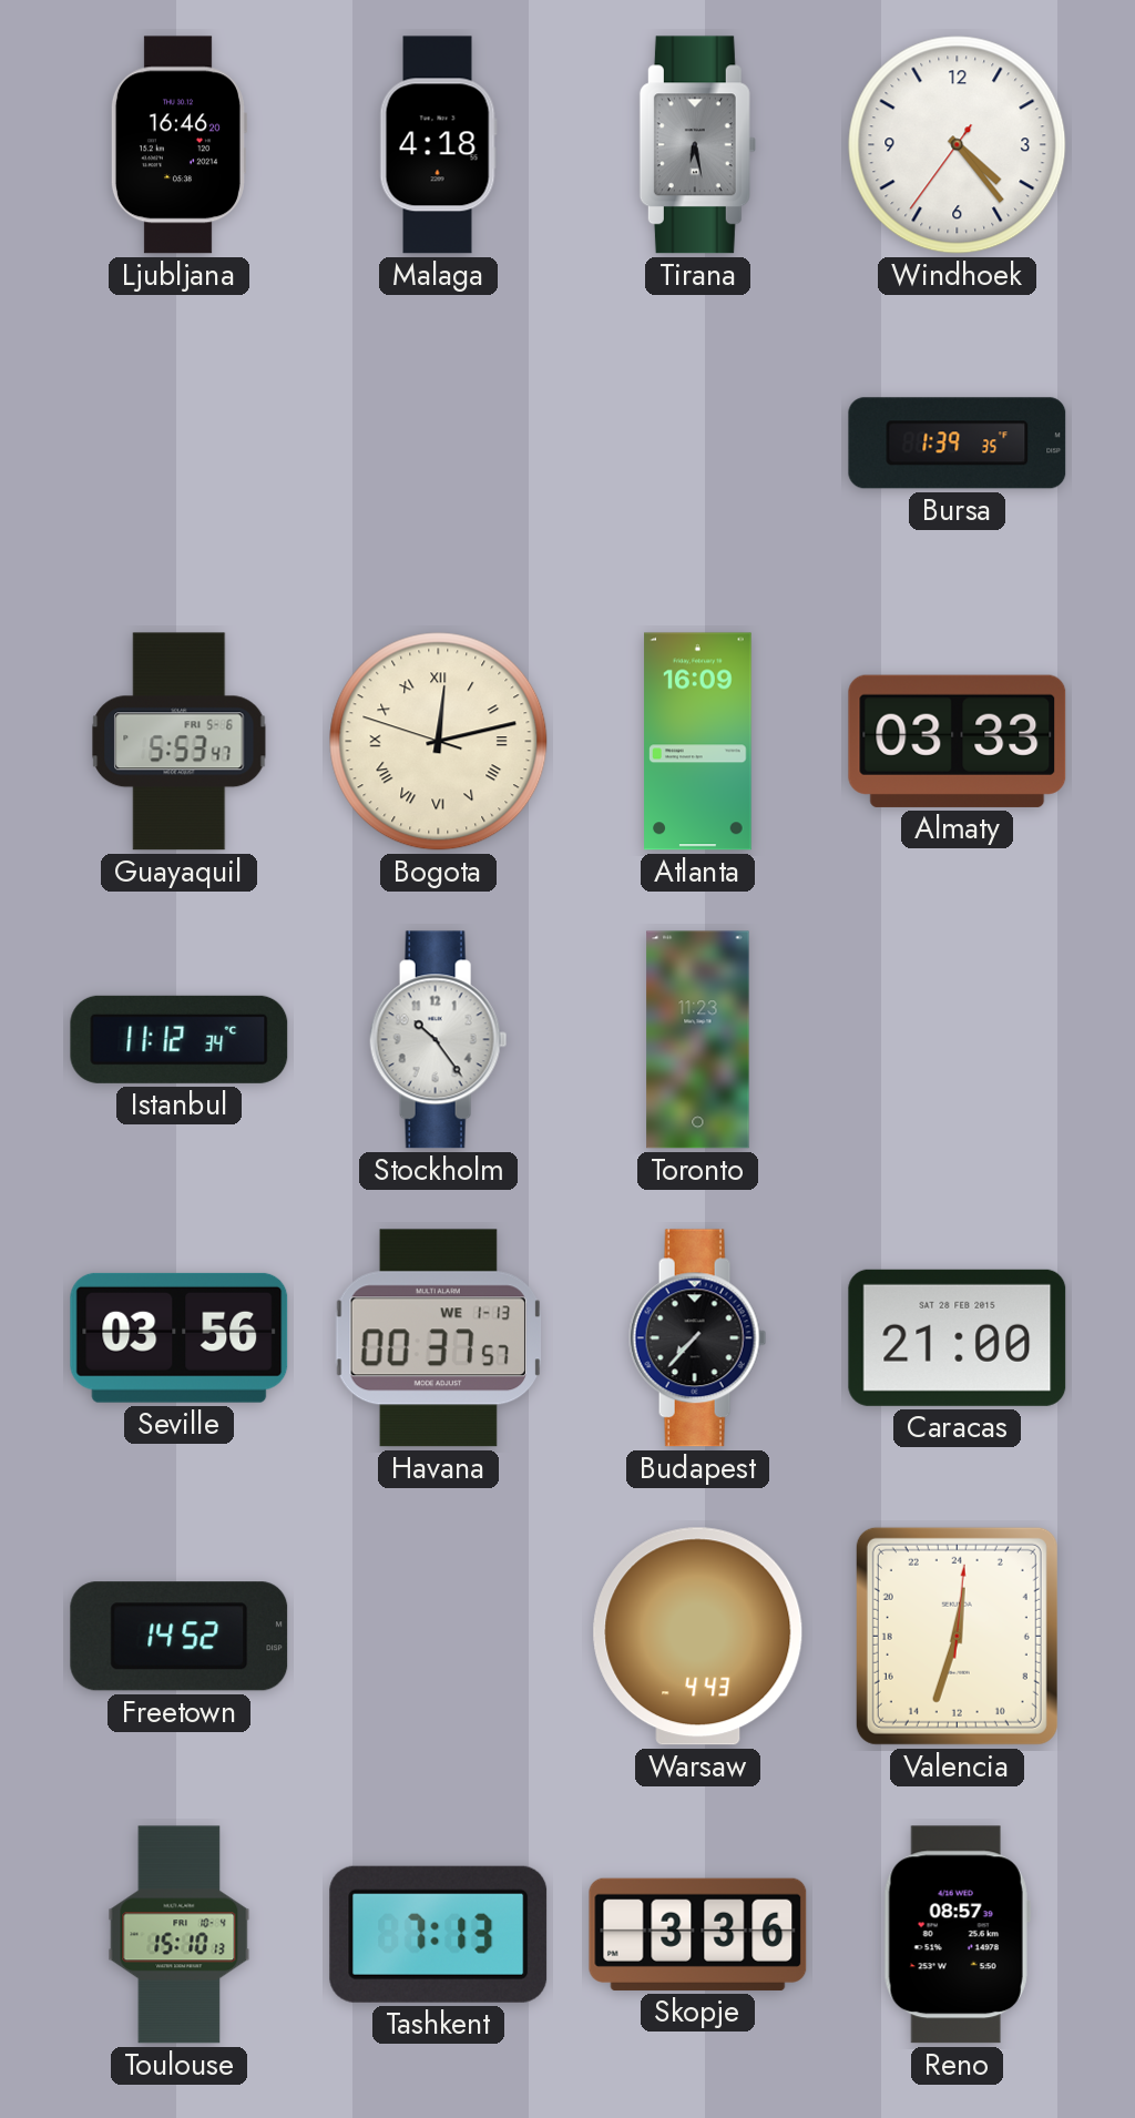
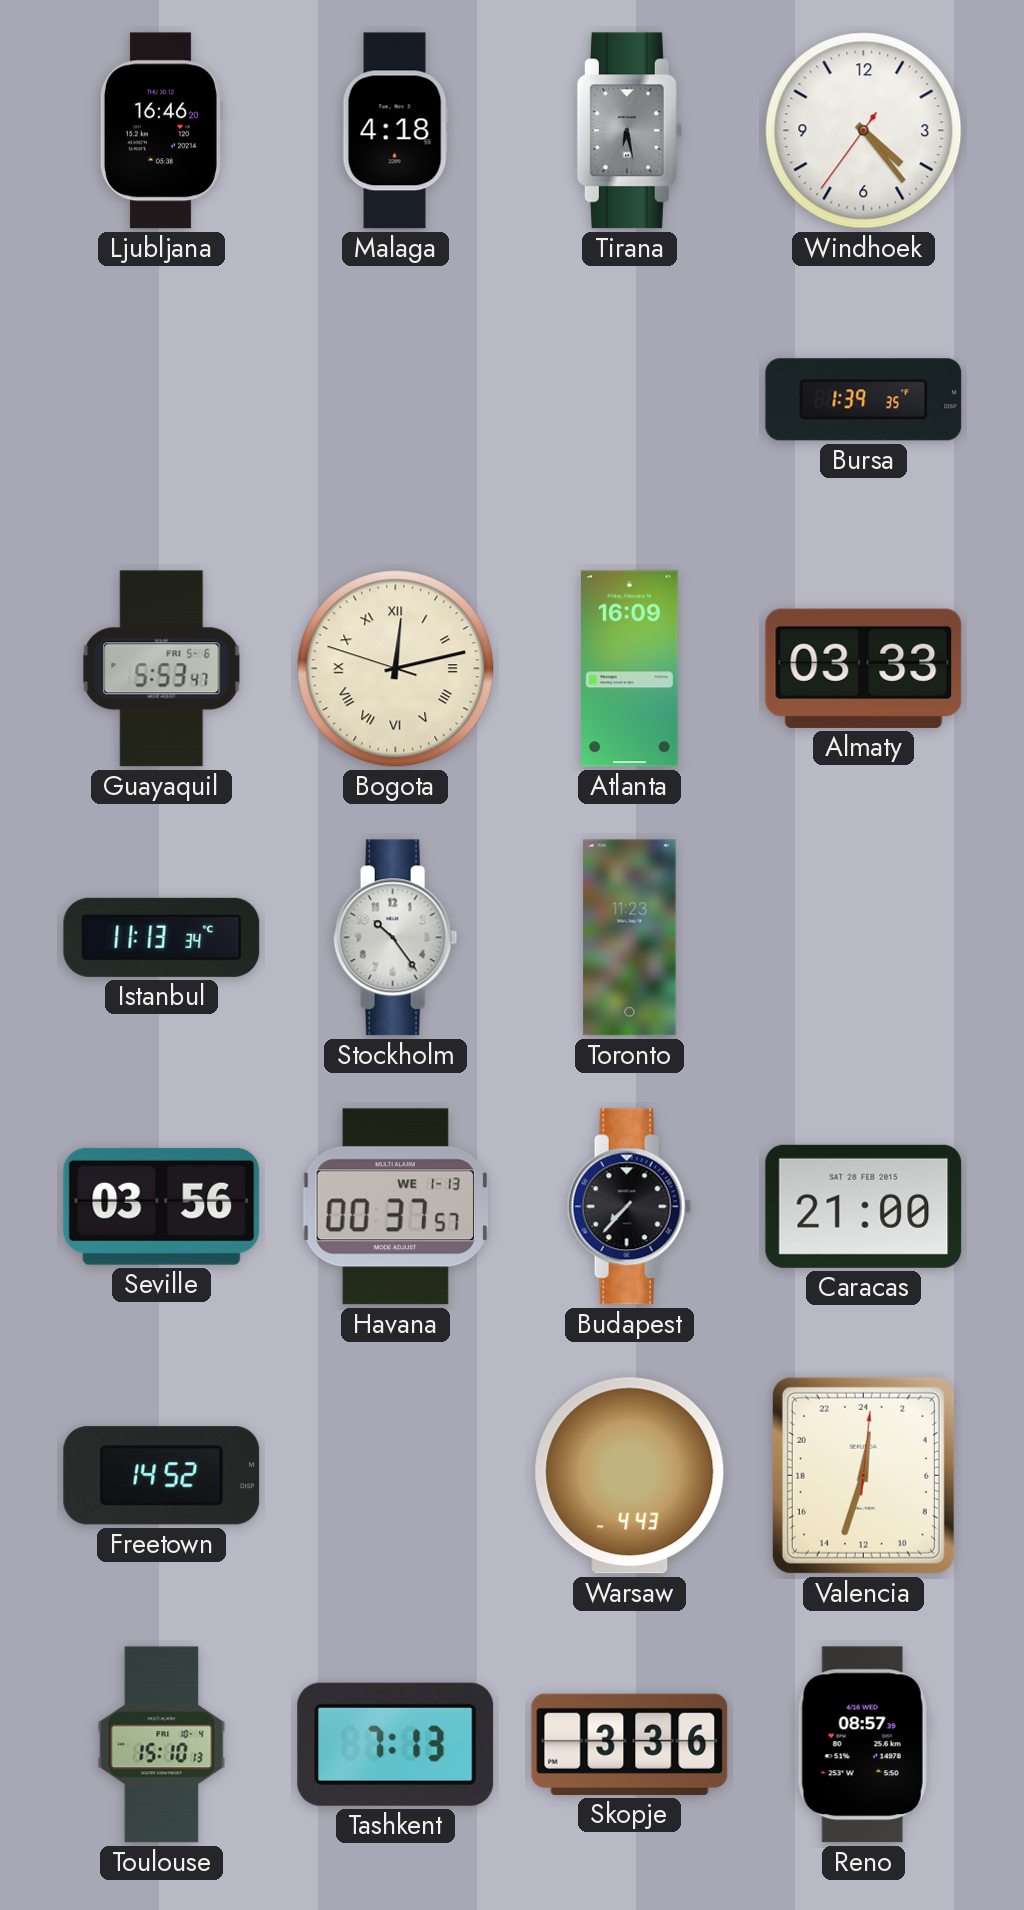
Istanbul: 11:12 -> 11:13
